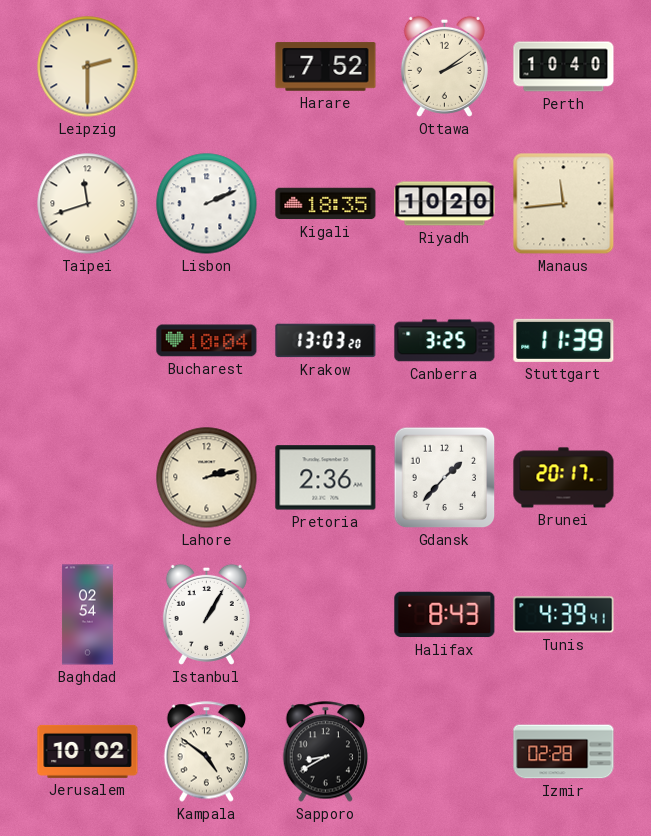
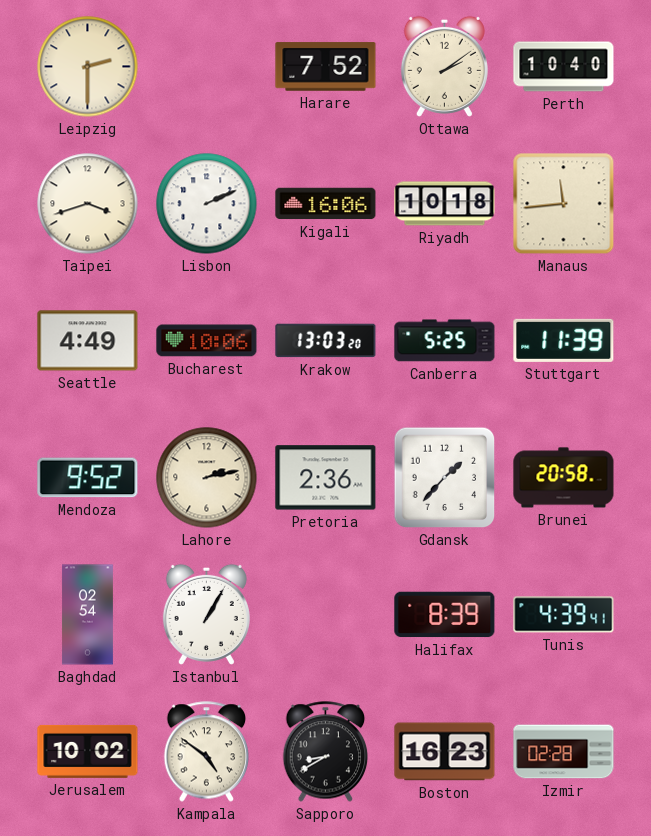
Taipei: 11:42 -> 3:42
Kigali: 18:35 -> 16:06
Riyadh: 10:20 -> 10:18
Seattle: none -> 4:49
Bucharest: 10:04 -> 10:06
Canberra: 3:25 -> 5:25
Mendoza: none -> 9:52
Brunei: 20:17 -> 20:58
Halifax: 8:43 -> 8:39
Boston: none -> 16:23
